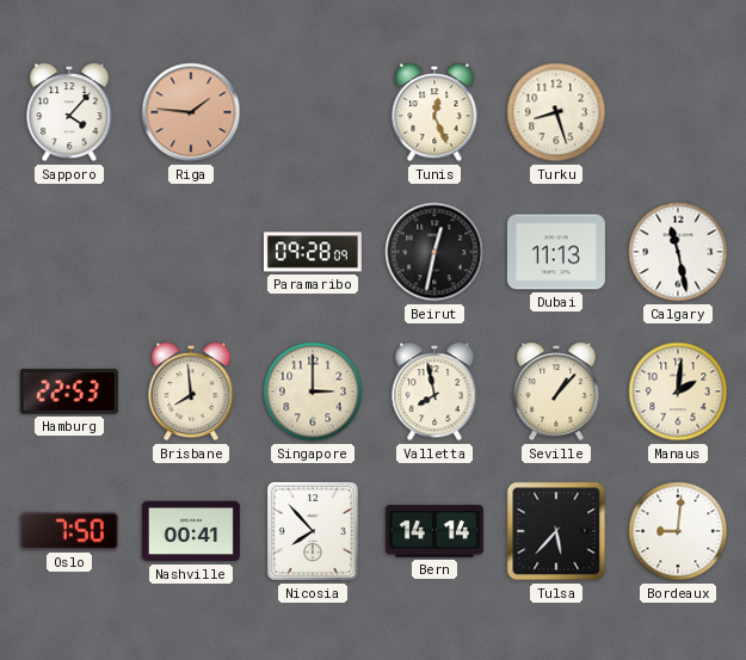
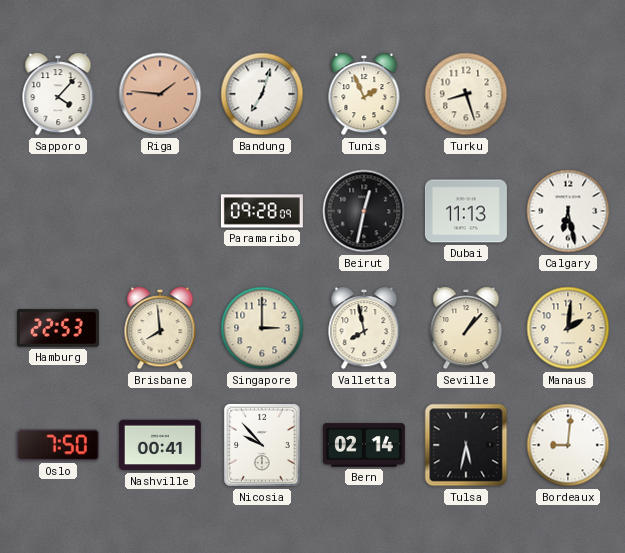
Bandung: none -> 7:03
Tunis: 12:26 -> 1:56
Calgary: 11:28 -> 6:28
Nicosia: 7:53 -> 9:53
Bern: 14:14 -> 02:14
Tulsa: 5:37 -> 5:32
